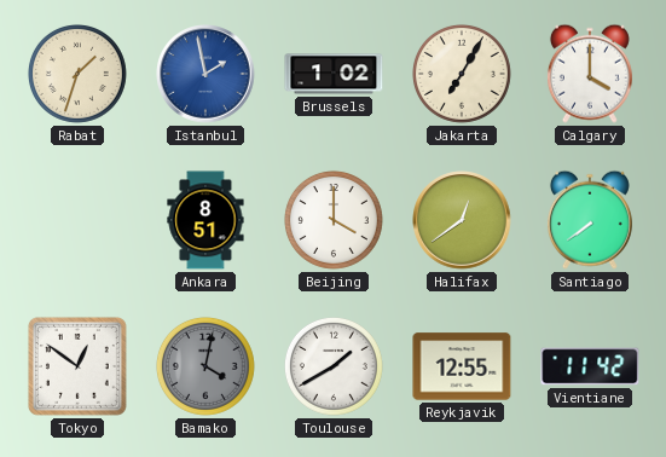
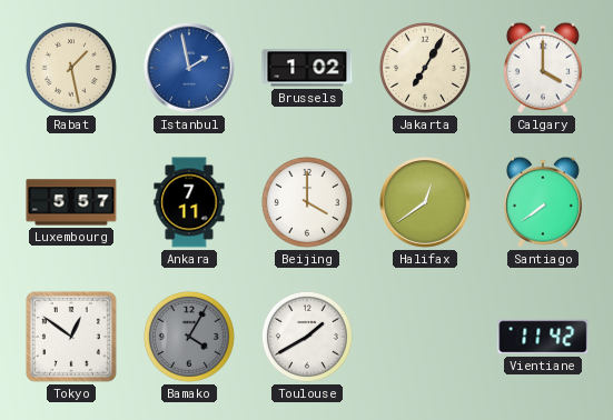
Rabat: 1:33 -> 1:28
Luxembourg: none -> 5:57
Ankara: 8:51 -> 7:11
Bamako: 4:02 -> 4:05
Reykjavik: 12:55 -> none
